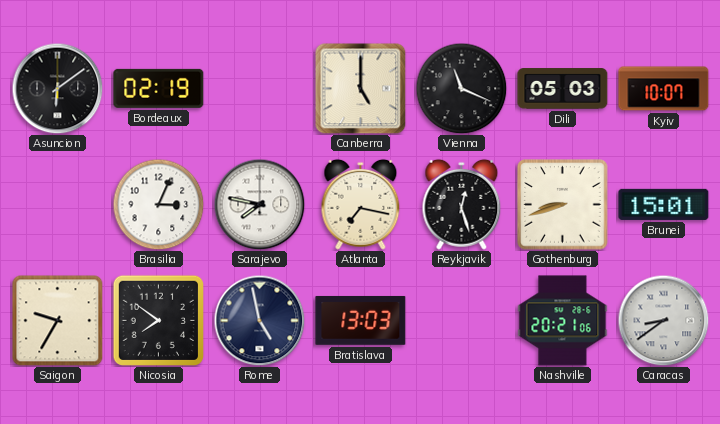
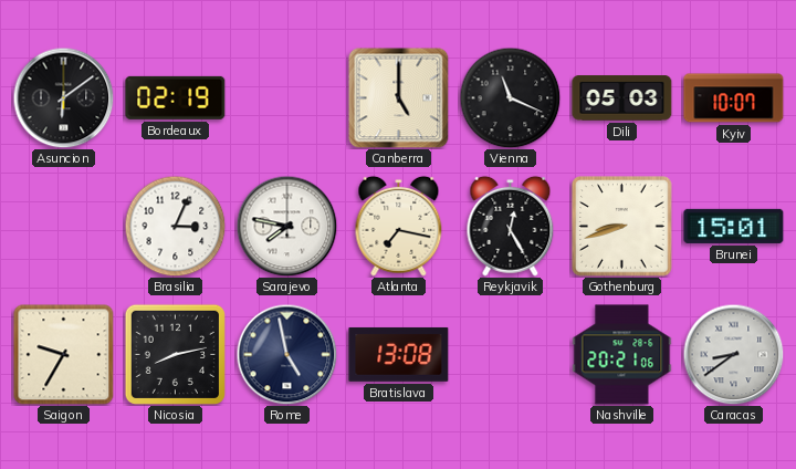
Reykjavik: 12:27 -> 12:25
Nicosia: 7:51 -> 8:13
Bratislava: 13:03 -> 13:08
